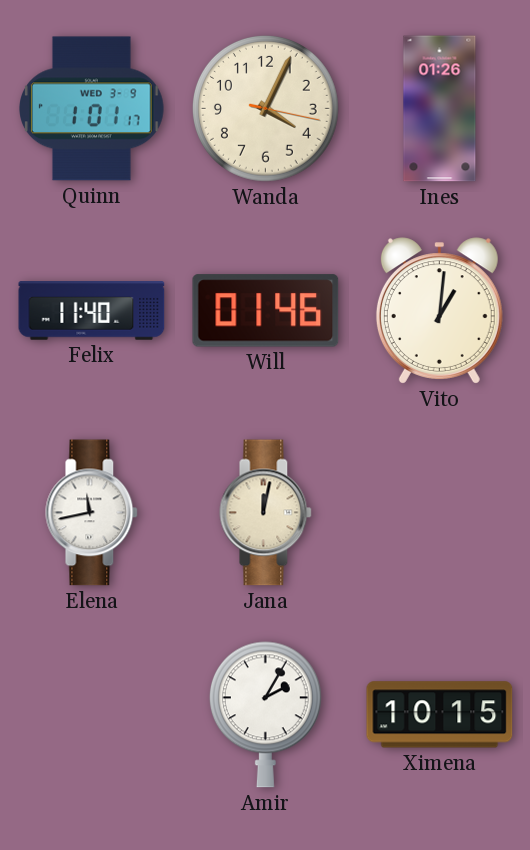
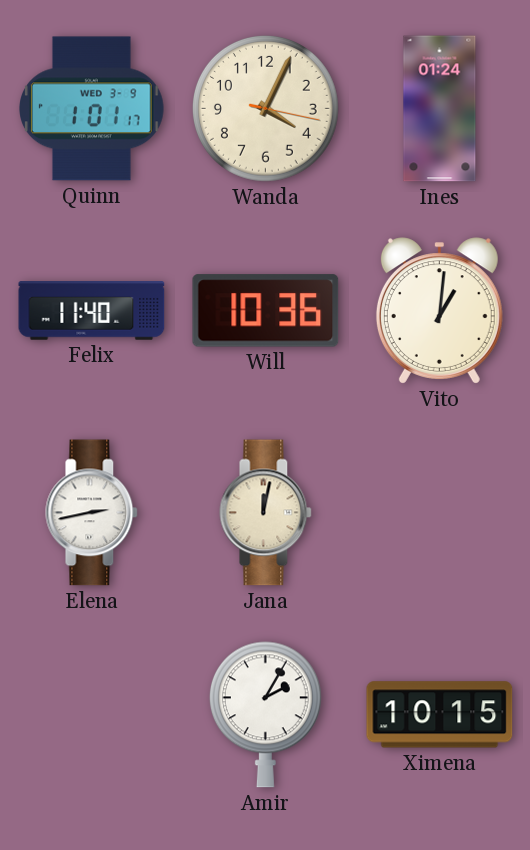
Ines: 01:26 -> 01:24
Will: 01:46 -> 10:36
Elena: 11:43 -> 2:43
